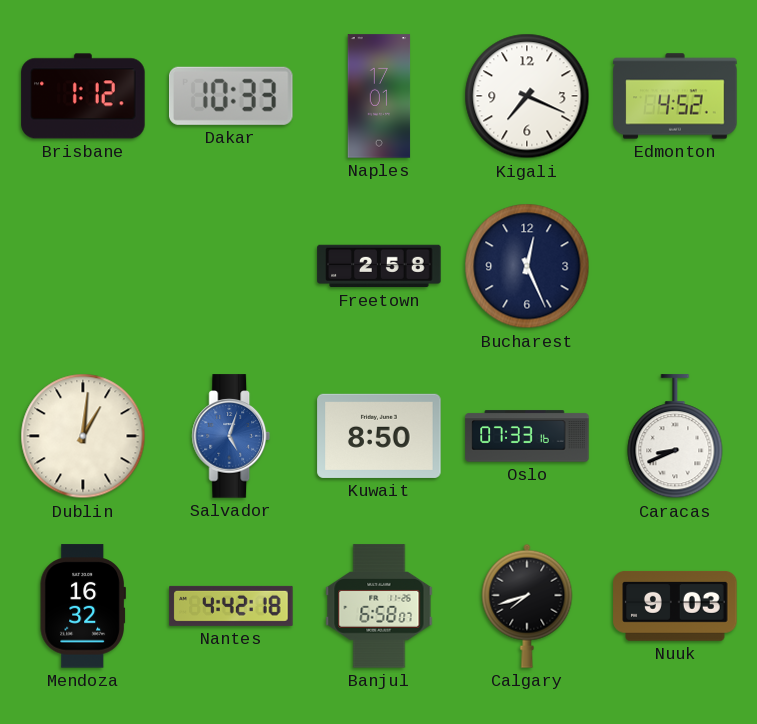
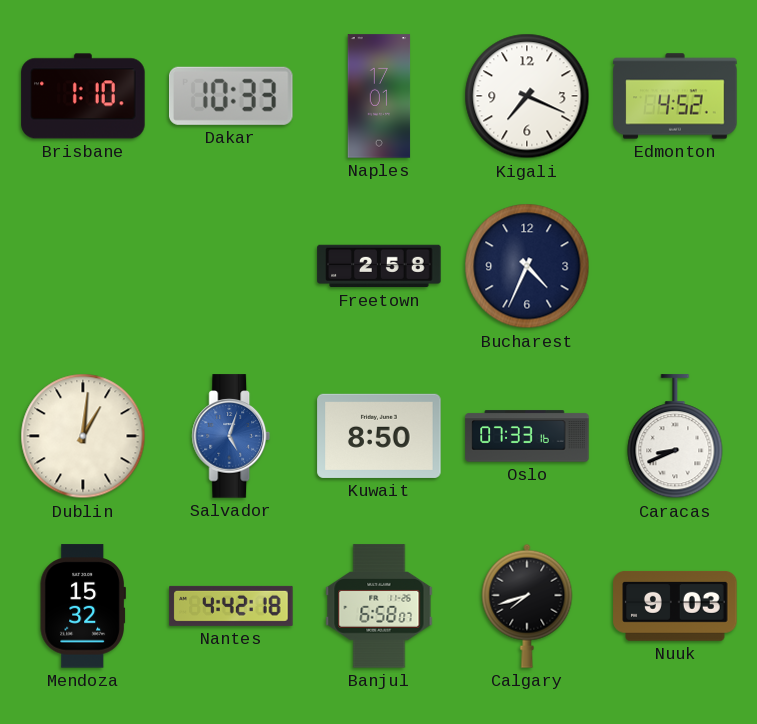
Brisbane: 1:12 -> 1:10
Bucharest: 12:26 -> 4:34
Mendoza: 16:32 -> 15:32
